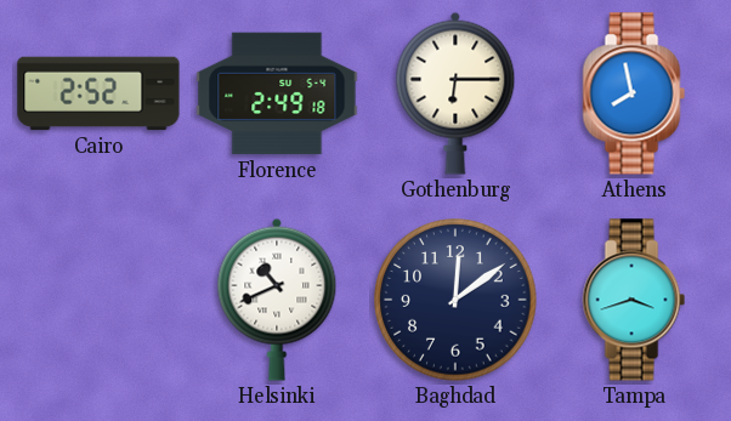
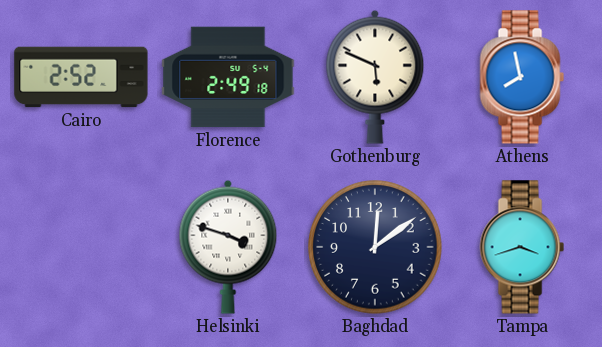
Gothenburg: 6:15 -> 5:49
Helsinki: 10:41 -> 3:48
